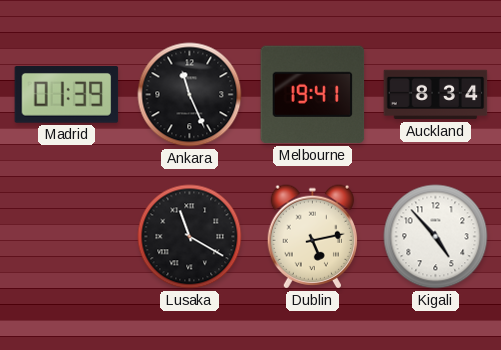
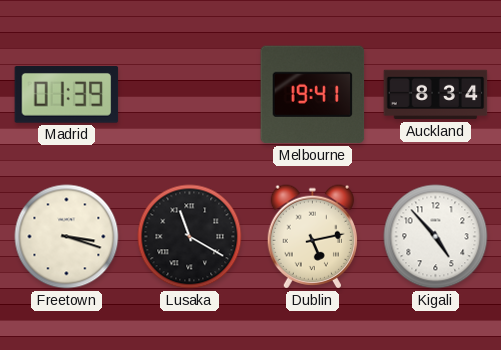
Ankara: 11:26 -> none
Freetown: none -> 3:18
